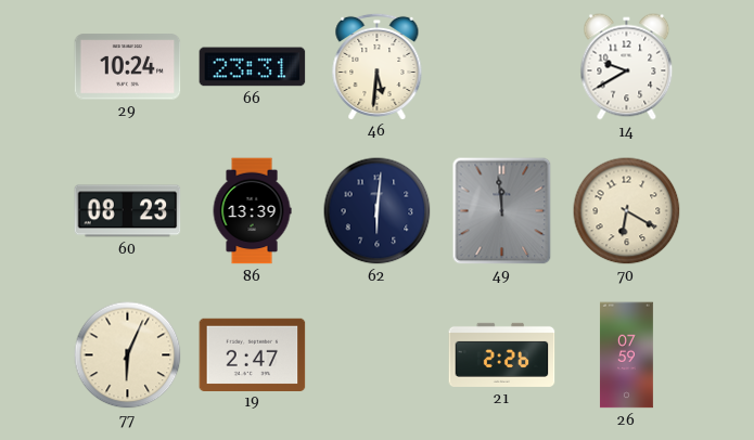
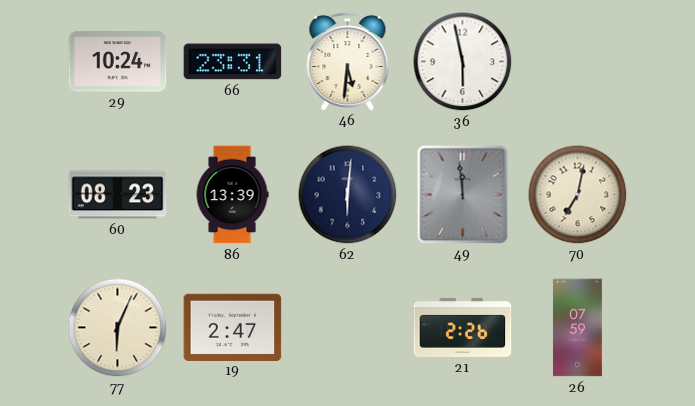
36: none -> 5:58
14: 9:40 -> none
70: 6:20 -> 7:02
